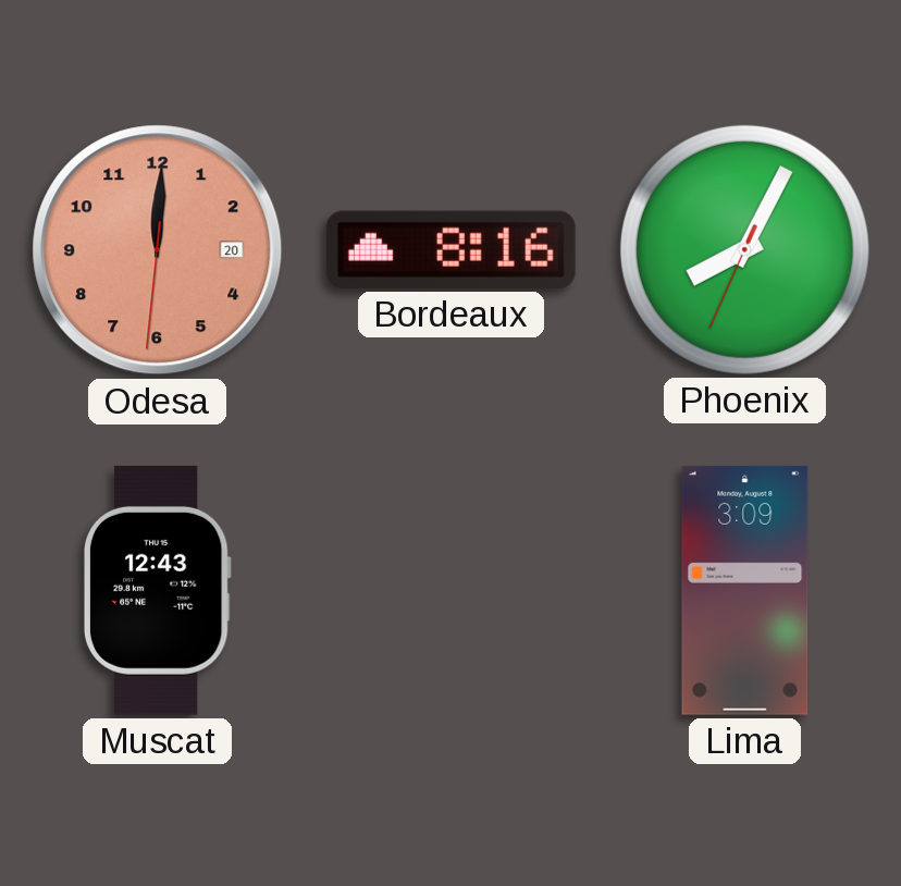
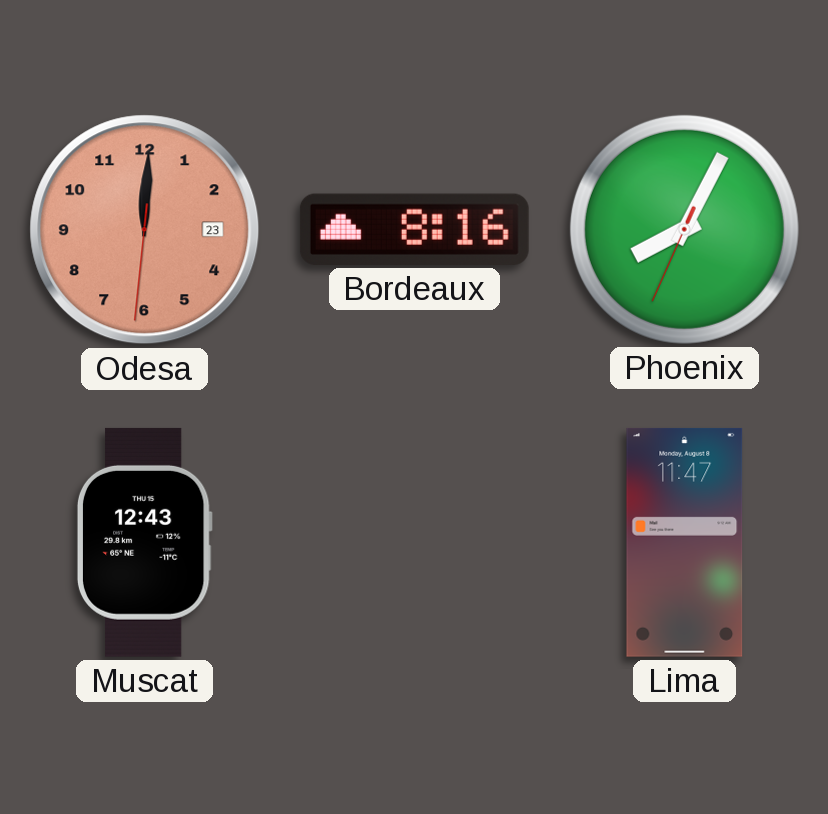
Odesa date: 20 -> 23
Lima: 3:09 -> 11:47
